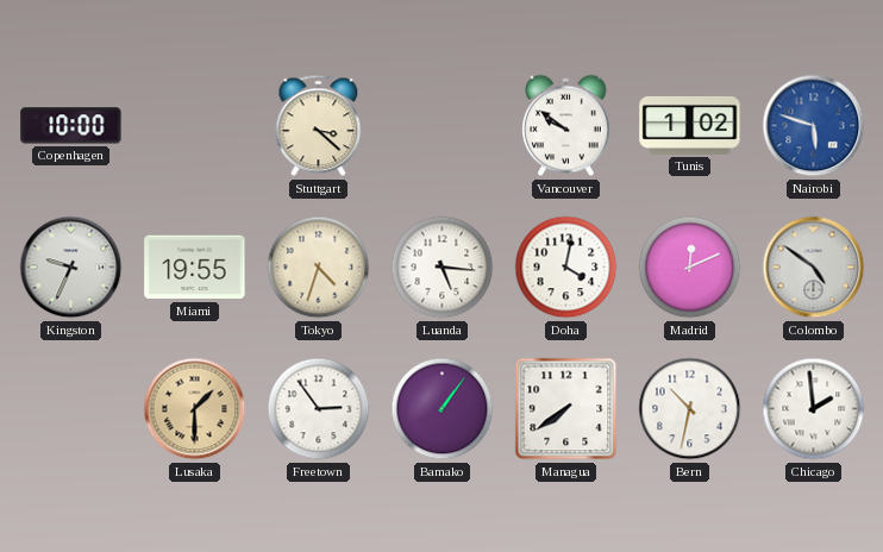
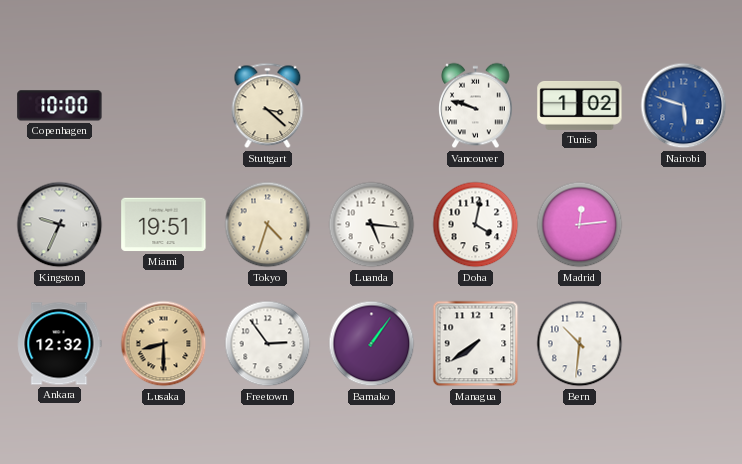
Vancouver: 9:51 -> 9:48
Miami: 19:55 -> 19:51
Madrid: 12:11 -> 12:14
Colombo: 4:51 -> none
Ankara: none -> 12:32
Lusaka: 1:30 -> 8:30
Bern: 10:32 -> 10:31
Chicago: 1:59 -> none
